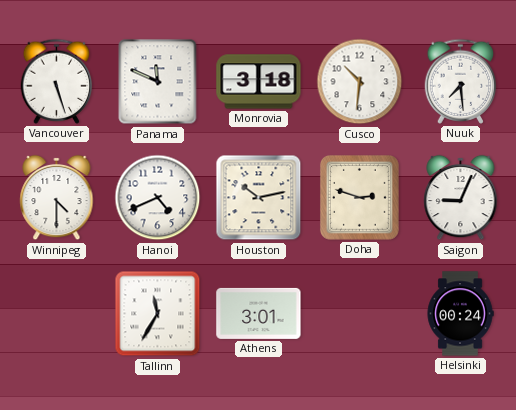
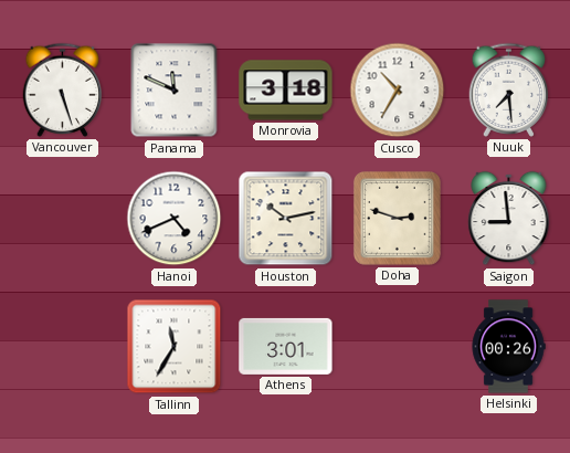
Cusco: 10:31 -> 10:35
Winnipeg: 4:30 -> none
Saigon: 9:04 -> 8:59
Helsinki: 00:24 -> 00:26
